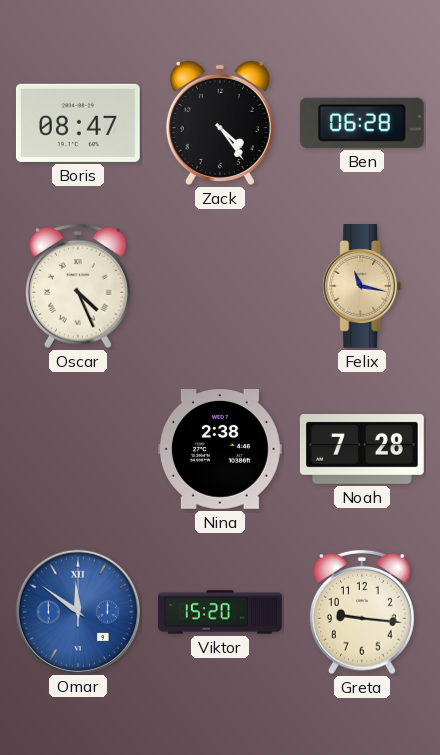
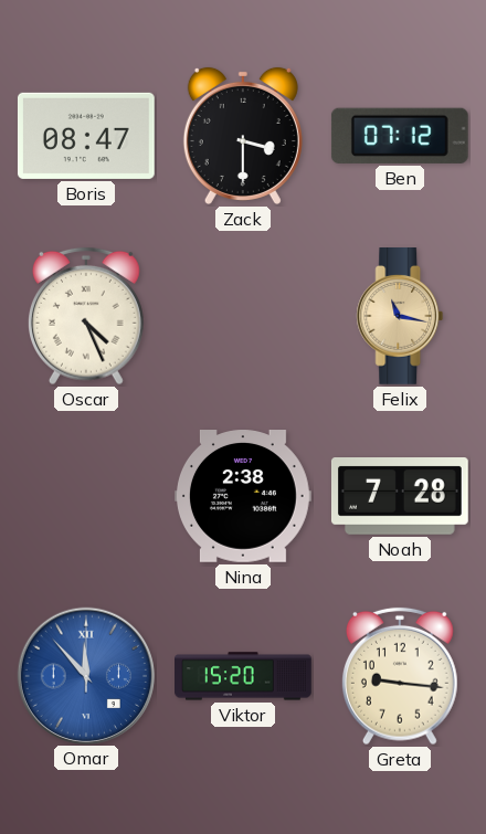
Zack: 4:24 -> 3:30
Ben: 06:28 -> 07:12
Omar: 11:51 -> 11:53
